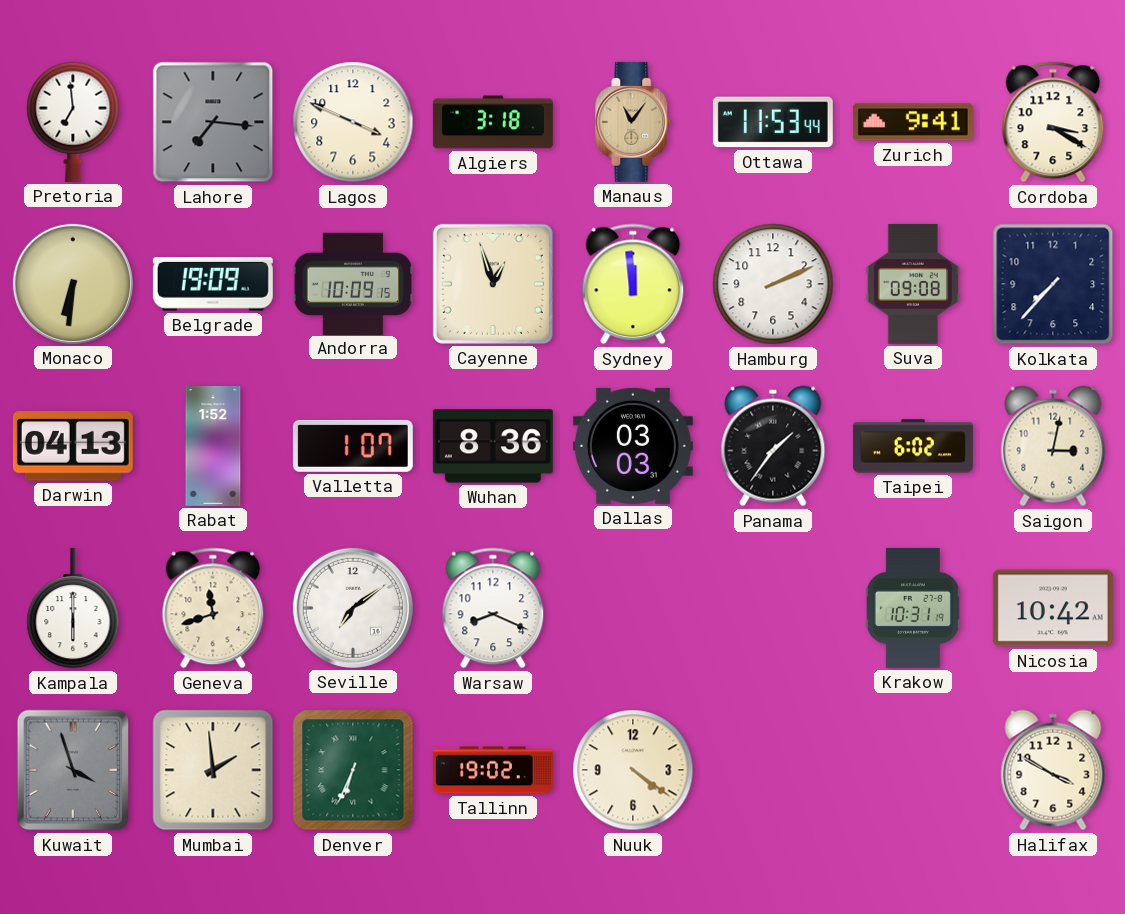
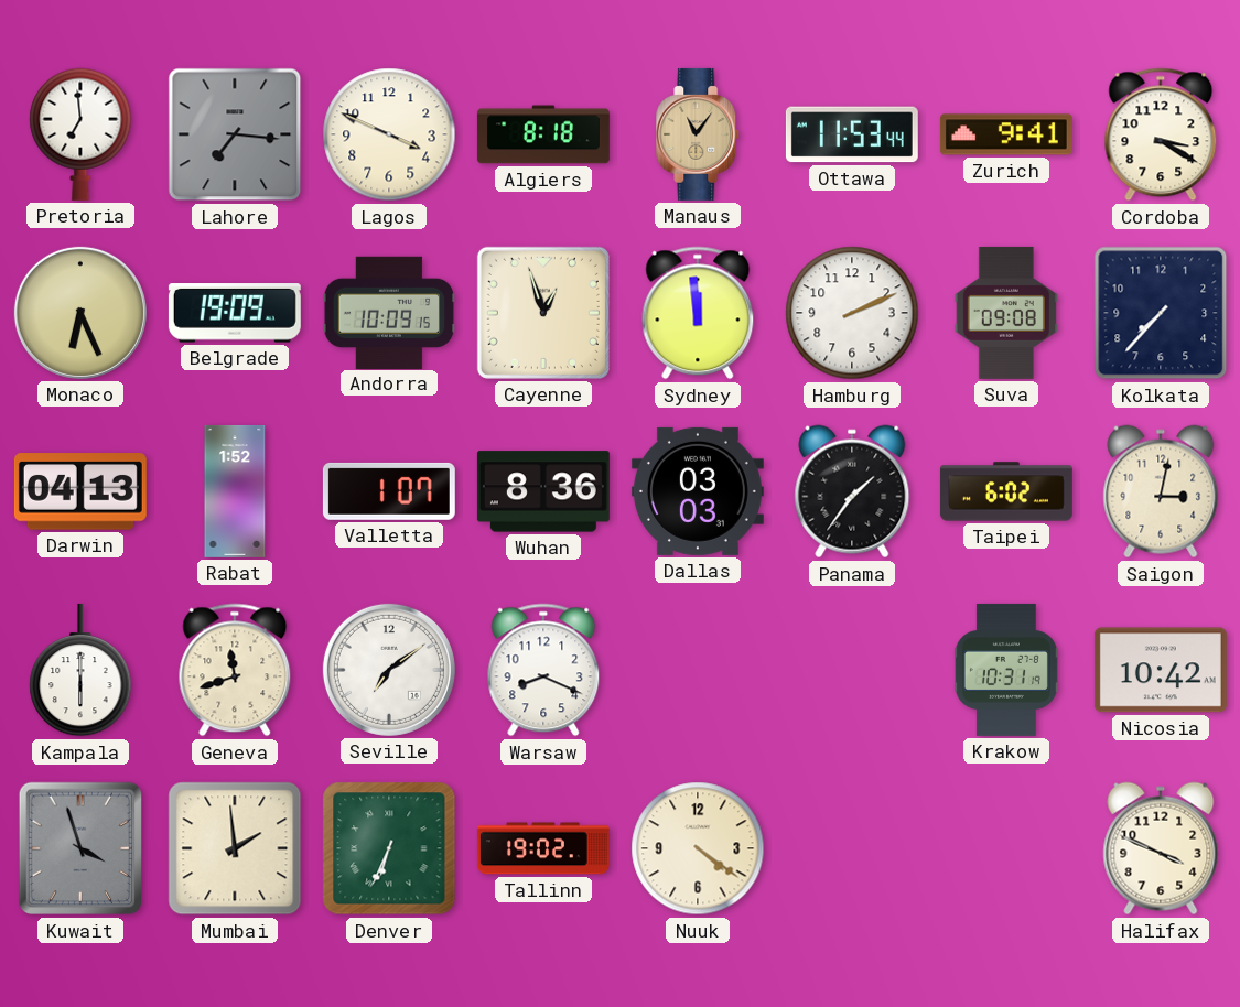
Algiers: 3:18 -> 8:18
Monaco: 6:31 -> 6:26
Halifax: 3:50 -> 3:49
